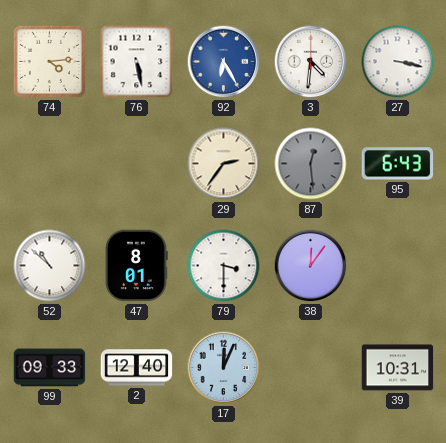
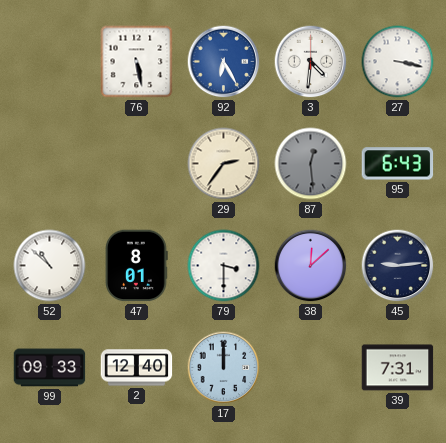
74: 4:14 -> none
38: 12:06 -> 12:08
45: none -> 9:14
17: 12:04 -> 12:00
39: 10:31 -> 7:31
